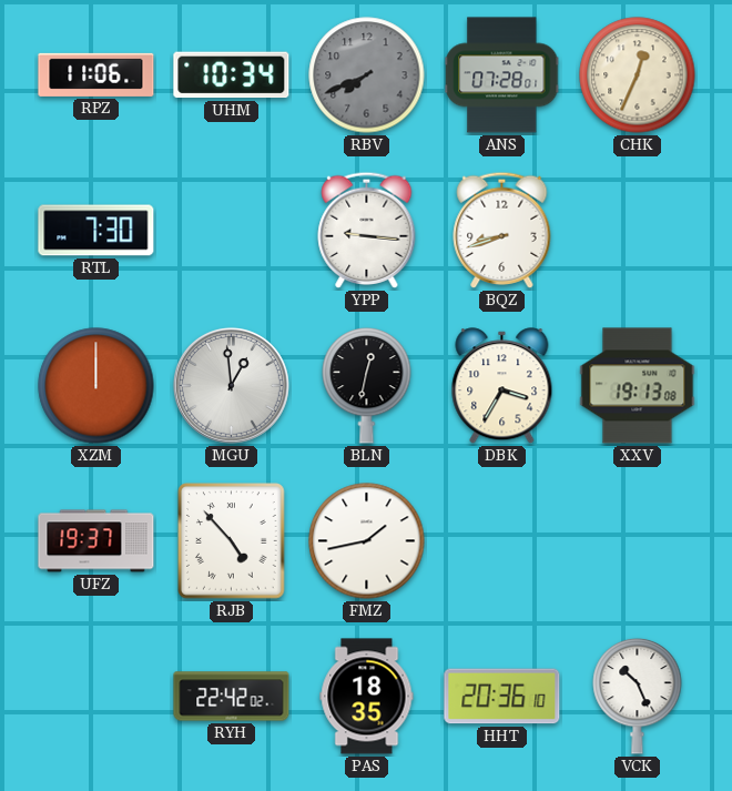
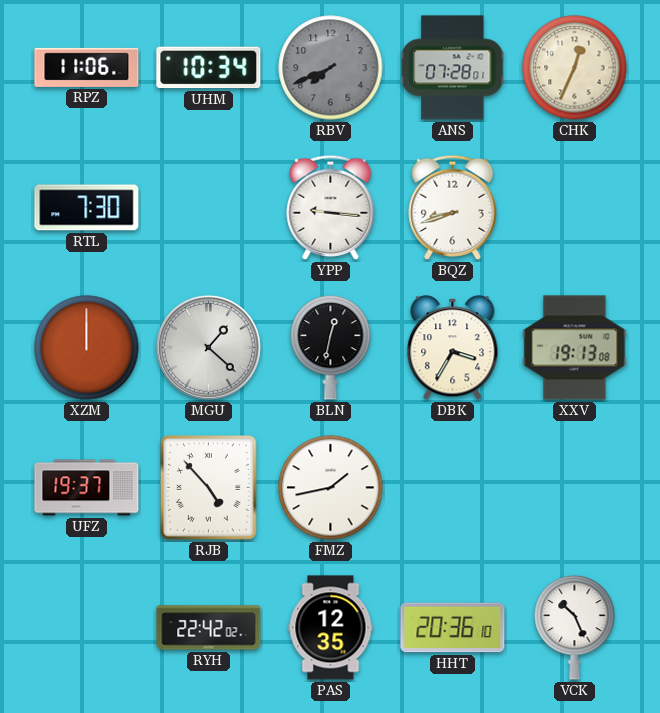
MGU: 12:59 -> 1:22
PAS: 18:35 -> 12:35
